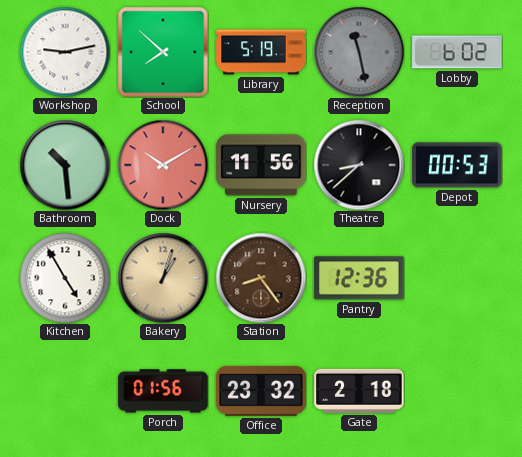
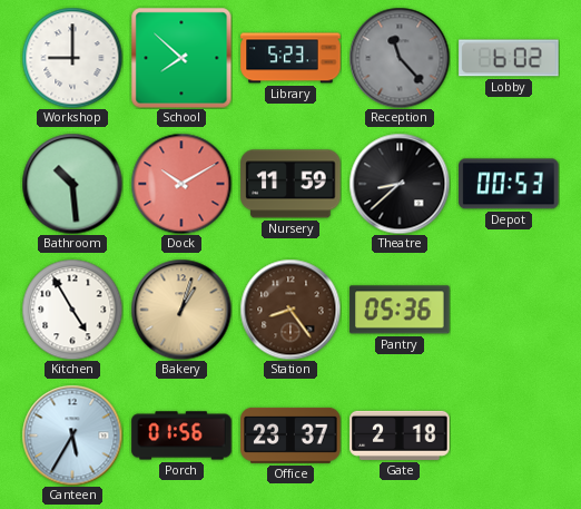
Workshop: 9:13 -> 9:00
Library: 5:19 -> 5:23
Reception: 11:28 -> 11:23
Nursery: 11:56 -> 11:59
Pantry: 12:36 -> 05:36
Canteen: none -> 5:35
Office: 23:32 -> 23:37
